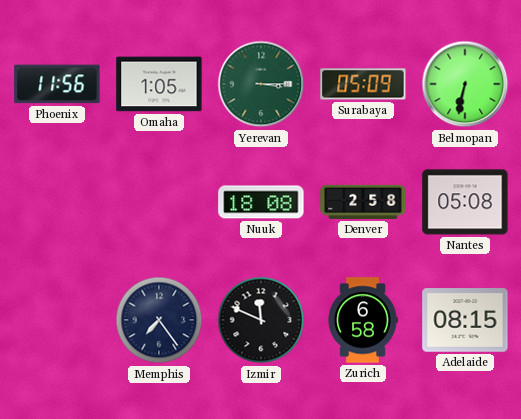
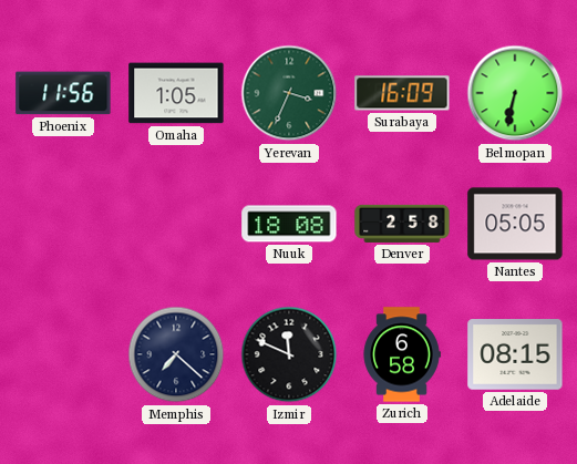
Yerevan: 3:15 -> 3:34
Surabaya: 05:09 -> 16:09
Nantes: 05:08 -> 05:05
Memphis: 7:24 -> 7:22
